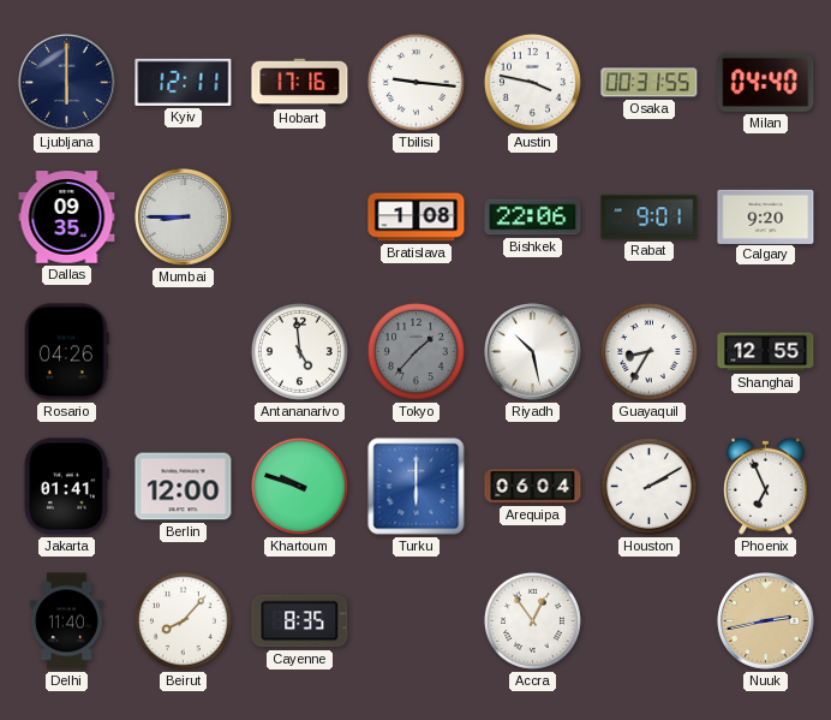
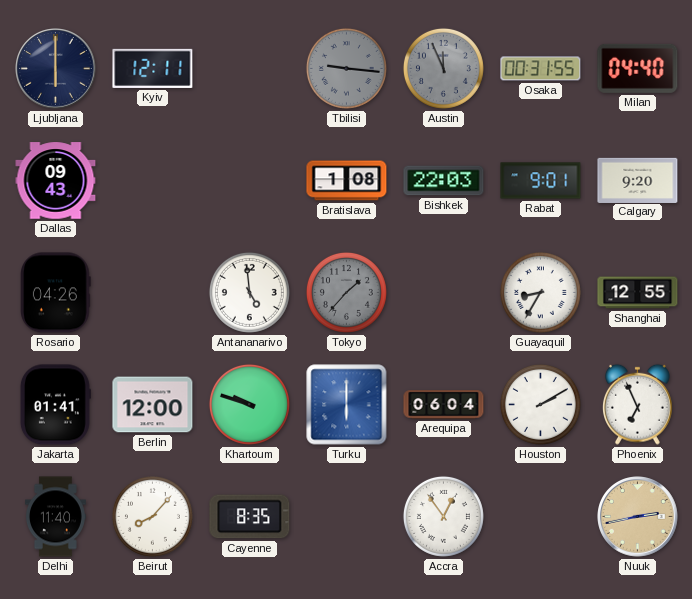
Hobart: 17:16 -> none
Tbilisi dial: white -> grey
Austin: 3:47 -> 11:56
Austin dial: white -> grey
Dallas: 09:35 -> 09:43
Mumbai: 8:45 -> none
Bishkek: 22:06 -> 22:03
Riyadh: 10:28 -> none
